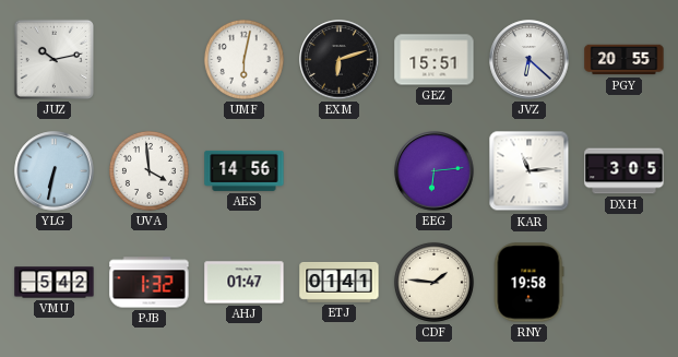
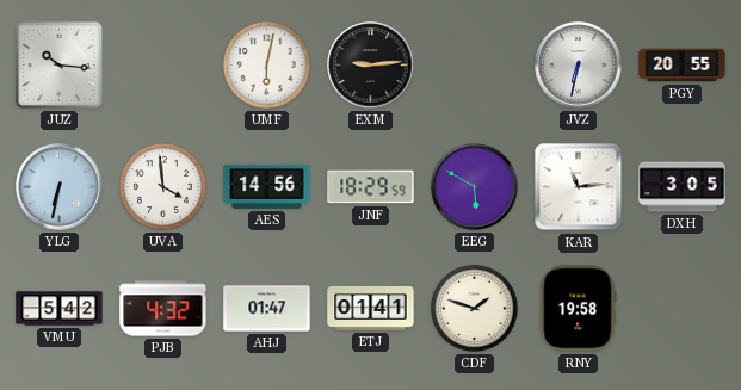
JUZ: 10:13 -> 10:16
EXM: 6:12 -> 9:14
GEZ: 15:51 -> none
JVZ: 6:22 -> 6:32
JNF: none -> 18:29
EEG: 6:14 -> 5:50
PJB: 1:32 -> 4:32
CDF: 1:46 -> 1:48
